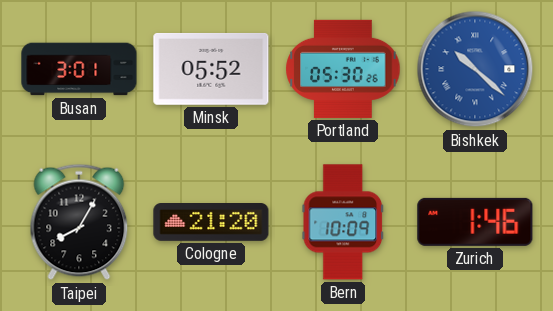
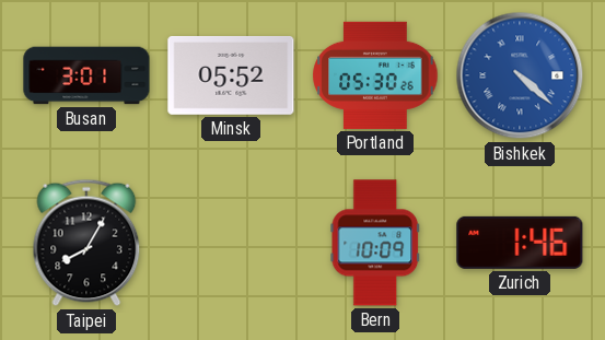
Bishkek: 10:22 -> 4:22
Cologne: 21:20 -> none
